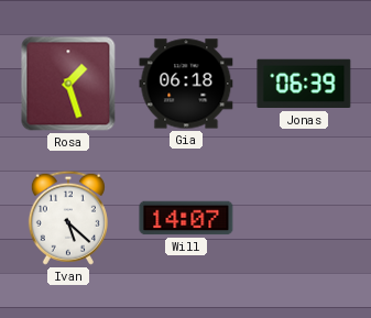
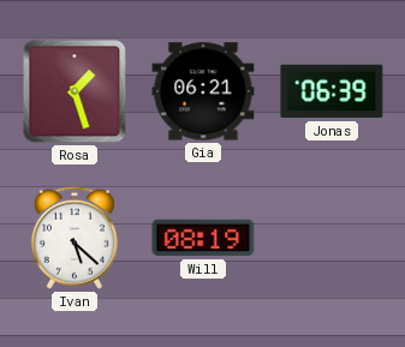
Gia: 06:18 -> 06:21
Will: 14:07 -> 08:19
